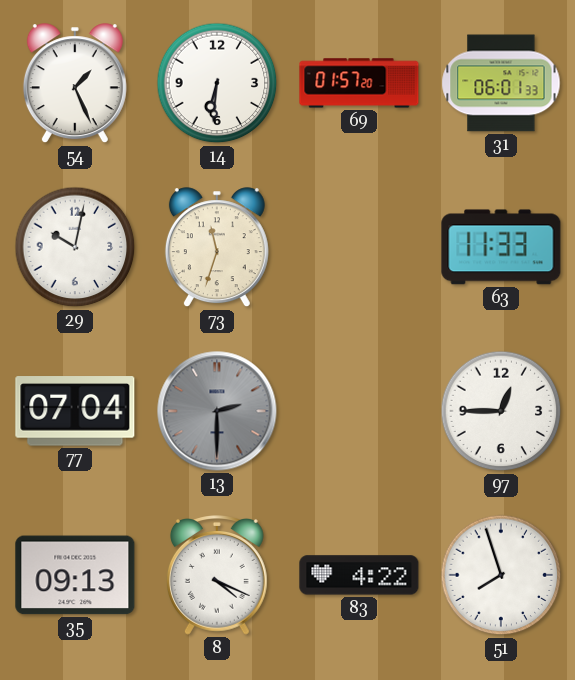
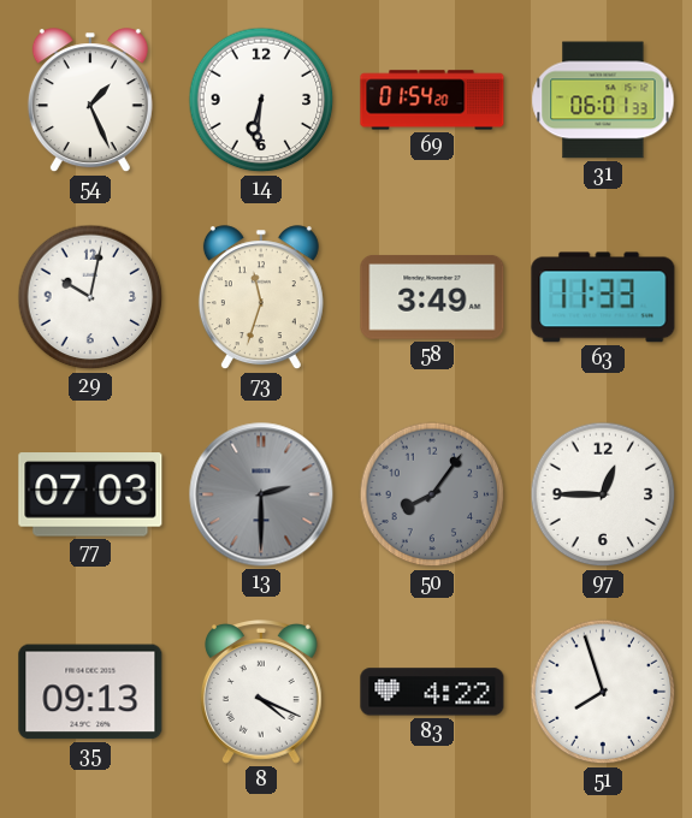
69: 01:57 -> 01:54
58: none -> 3:49
77: 07:04 -> 07:03
50: none -> 8:06
